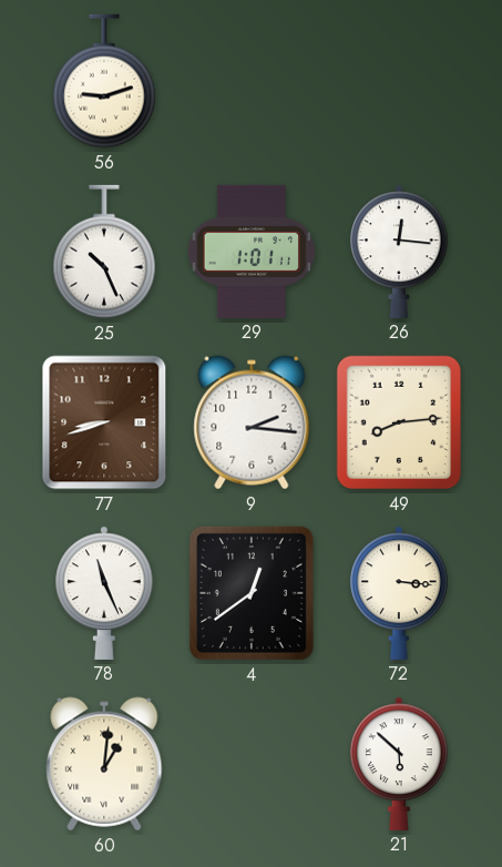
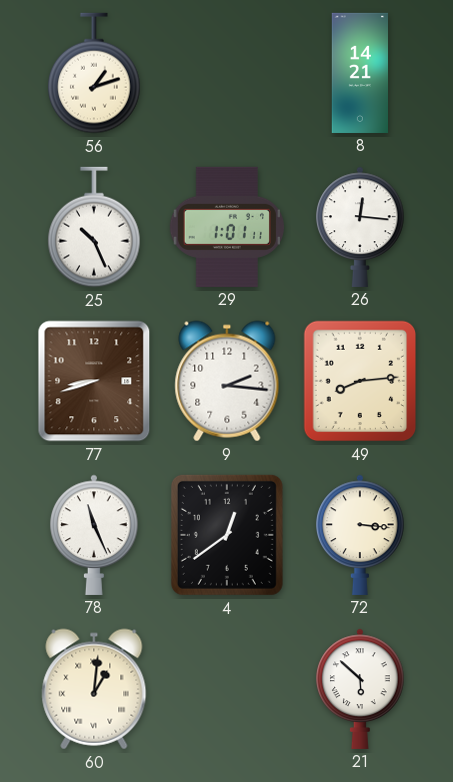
56: 9:12 -> 1:12
8: none -> 14:21
